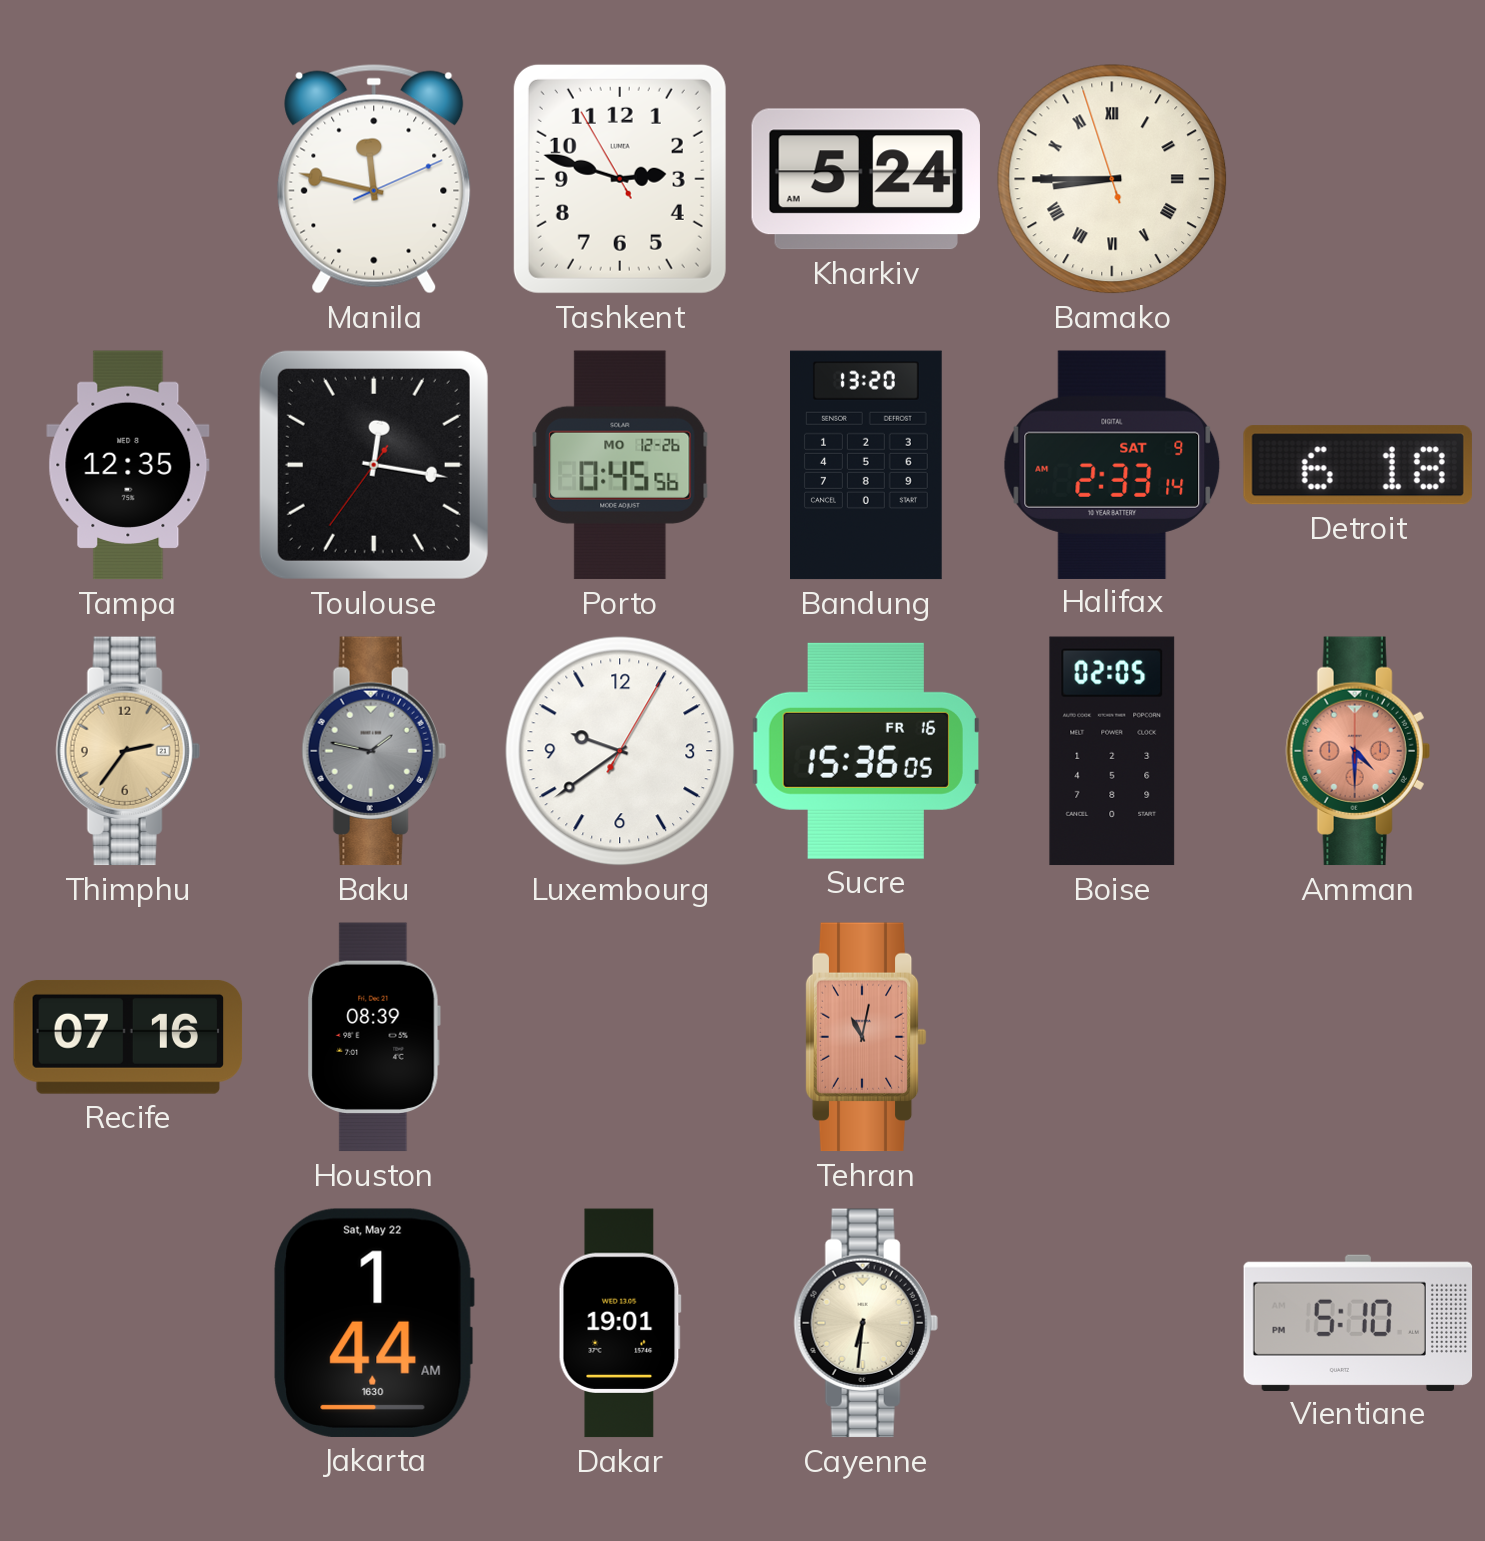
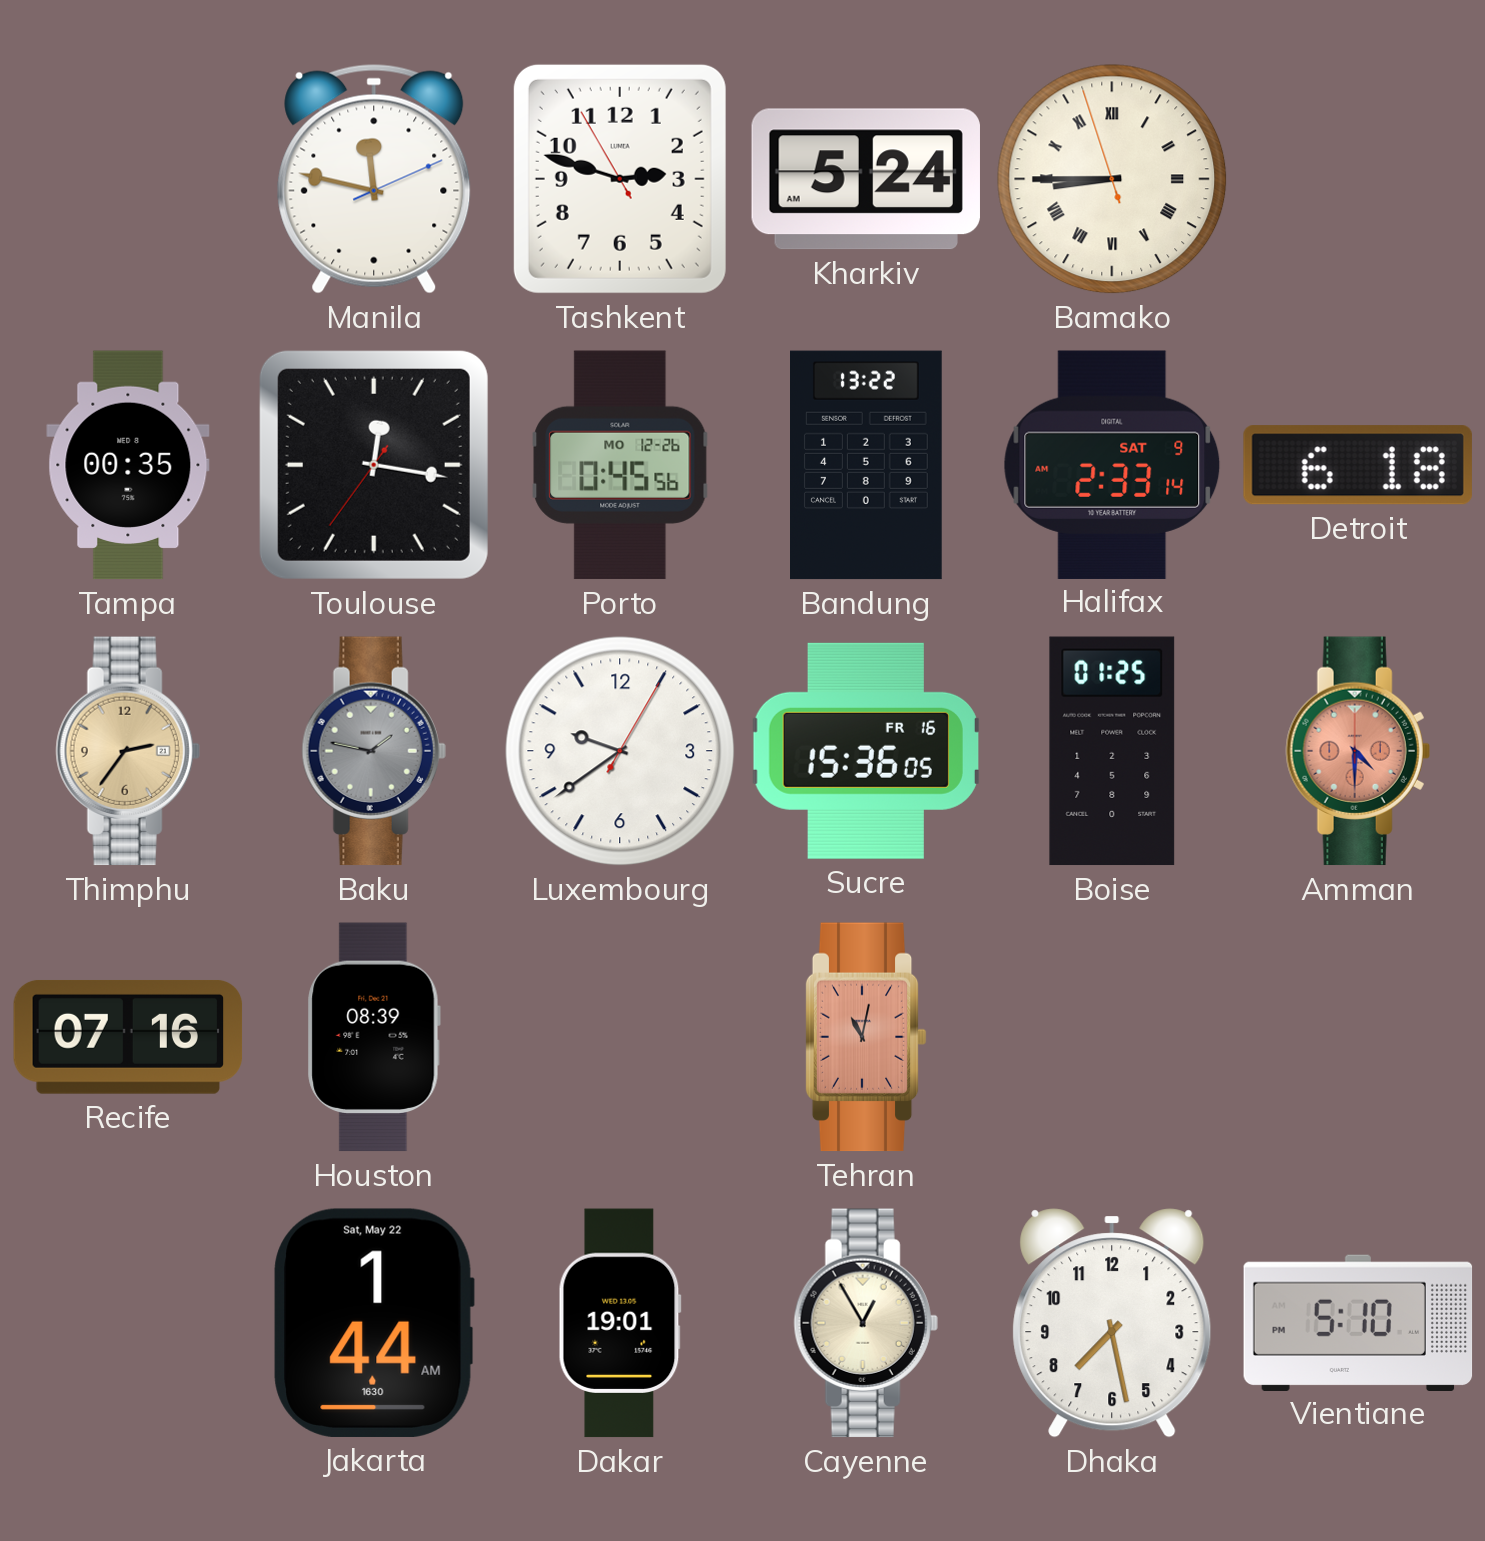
Tampa: 12:35 -> 00:35
Bandung: 13:20 -> 13:22
Boise: 02:05 -> 01:25
Cayenne: 6:31 -> 12:55
Dhaka: none -> 7:28
